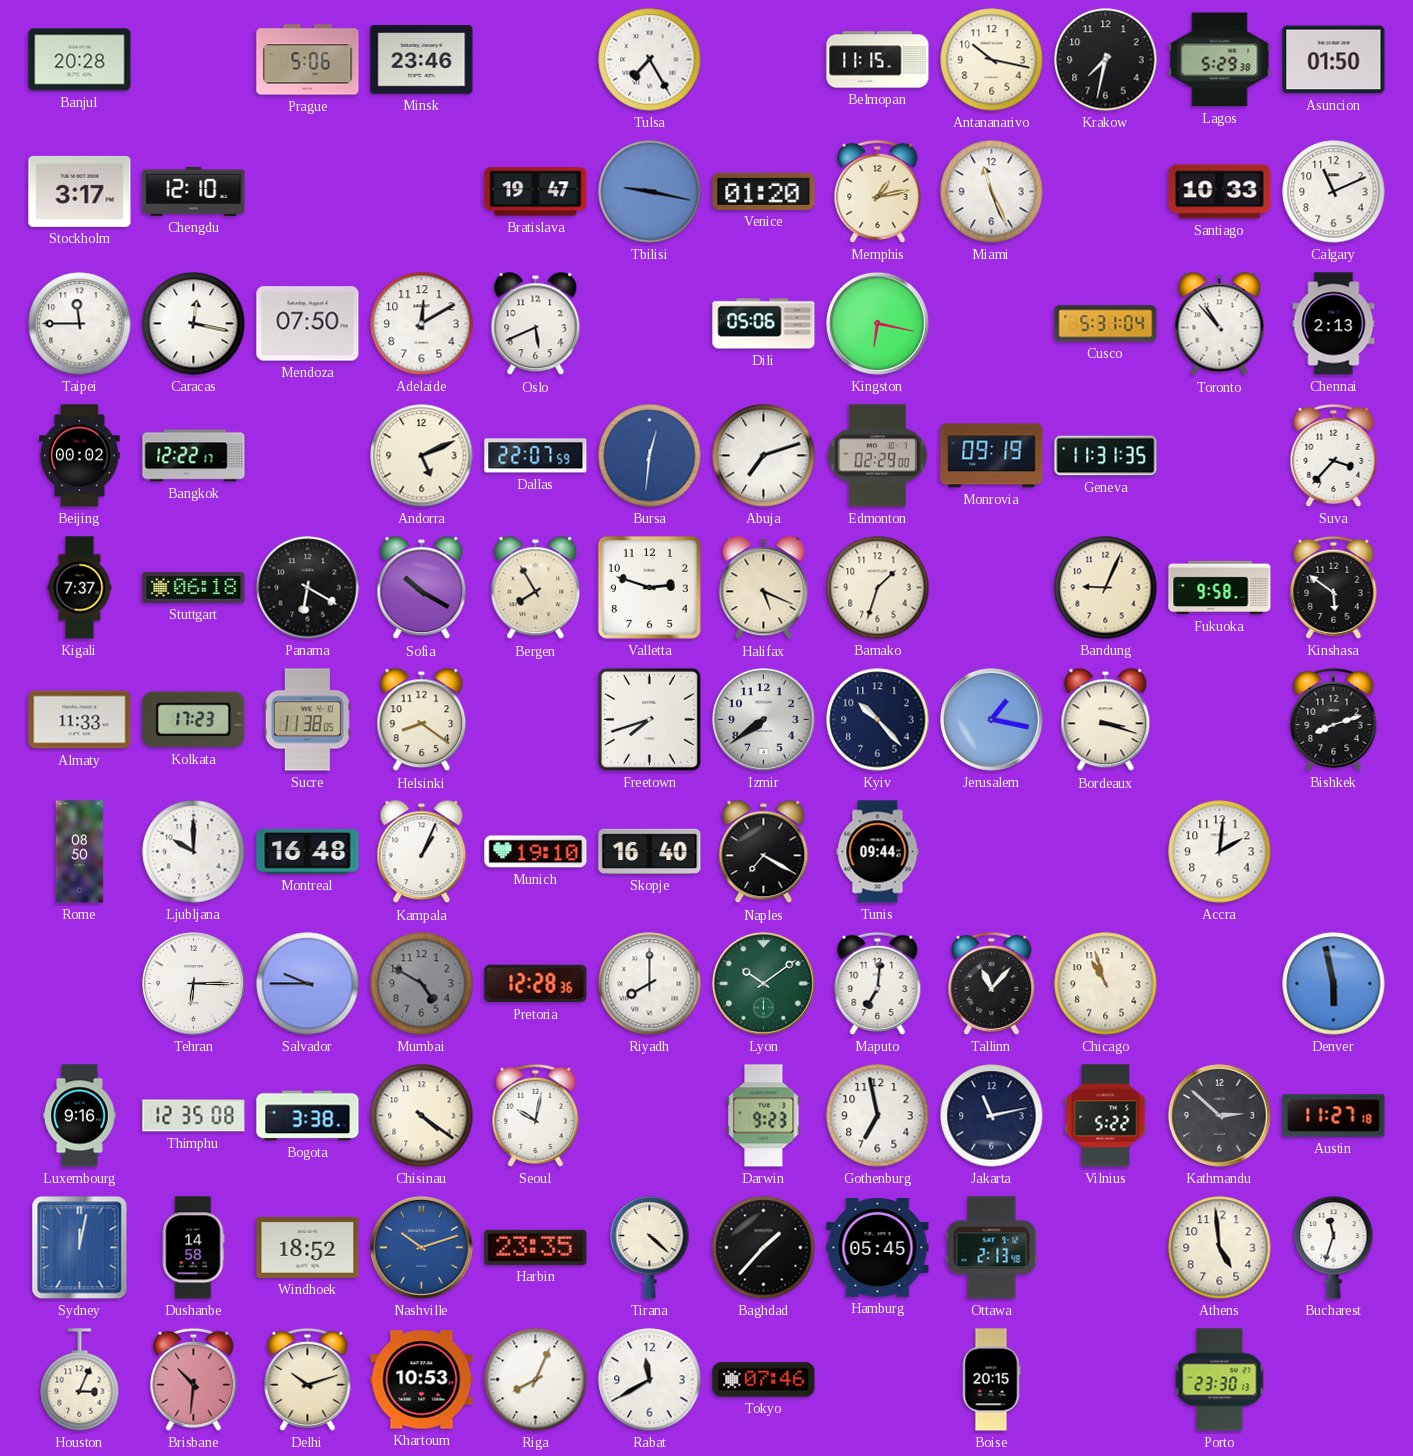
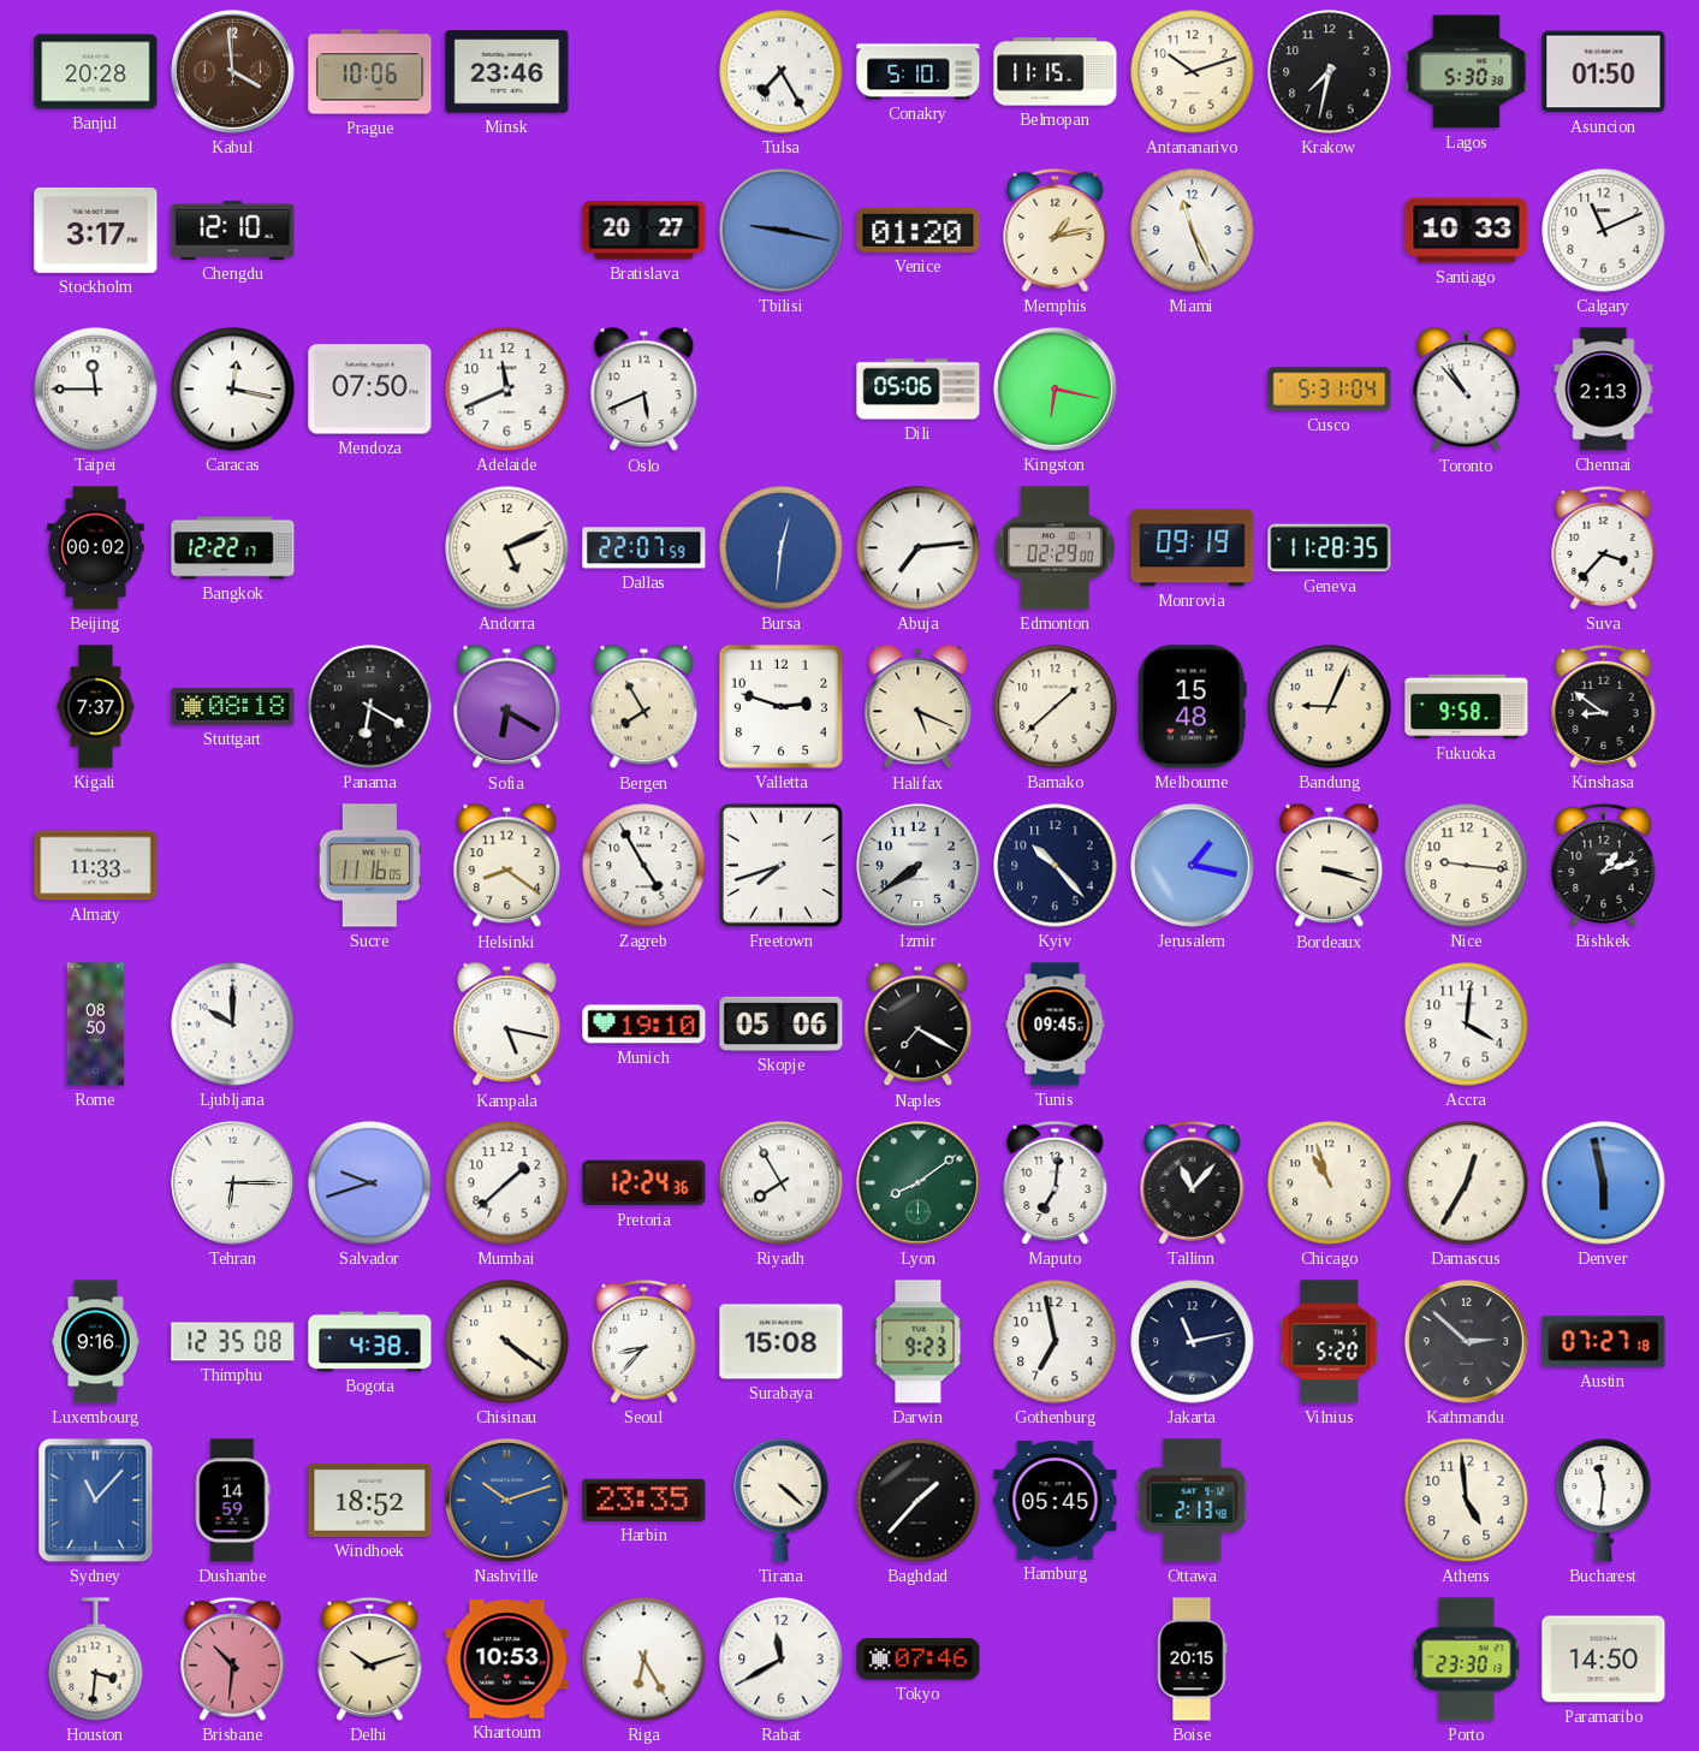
Kabul: none -> 3:59
Prague: 5:06 -> 10:06
Conakry: none -> 5:10
Antananarivo: 10:17 -> 10:12
Lagos: 5:29 -> 5:30
Bratislava: 19:47 -> 20:27
Adelaide: 12:10 -> 11:41
Abuja: 7:12 -> 7:14
Geneva: 11:31 -> 11:28
Stuttgart: 06:18 -> 08:18
Sofia: 10:20 -> 6:20
Bamako: 1:33 -> 1:38
Melbourne: none -> 15:48
Kinshasa: 5:51 -> 8:51
Kolkata: 17:23 -> none
Sucre: 11:38 -> 11:16
Zagreb: none -> 4:55
Nice: none -> 9:16
Bishkek: 8:12 -> 1:12
Montreal: 16:48 -> none
Kampala: 1:04 -> 5:17
Skopje: 16:40 -> 05:06
Tunis: 09:44 -> 09:45
Accra: 2:01 -> 4:01
Salvador: 9:45 -> 9:42
Mumbai: 4:50 -> 1:38
Mumbai dial: grey -> white
Pretoria: 12:28 -> 12:24
Riyadh: 8:00 -> 7:55
Lyon: 10:09 -> 8:09
Damascus: none -> 12:35
Bogota: 3:38 -> 4:38
Seoul: 10:02 -> 8:37
Surabaya: none -> 15:08
Vilnius: 5:22 -> 5:20
Austin: 11:27 -> 07:27
Sydney: 12:02 -> 11:07
Dushanbe: 14:58 -> 14:59
Bucharest: 11:33 -> 11:31
Houston: 3:04 -> 3:31
Riga: 8:04 -> 6:25
Paramaribo: none -> 14:50
